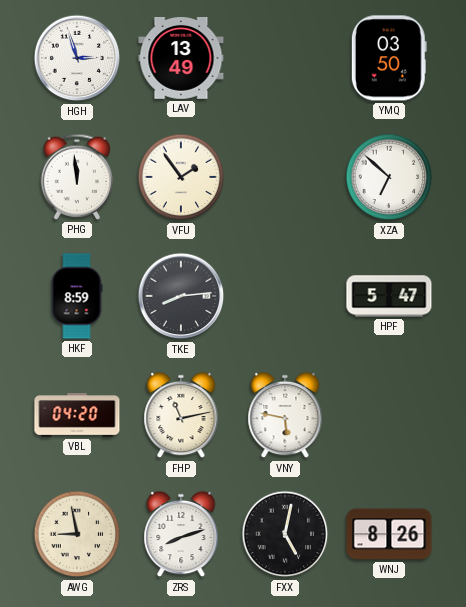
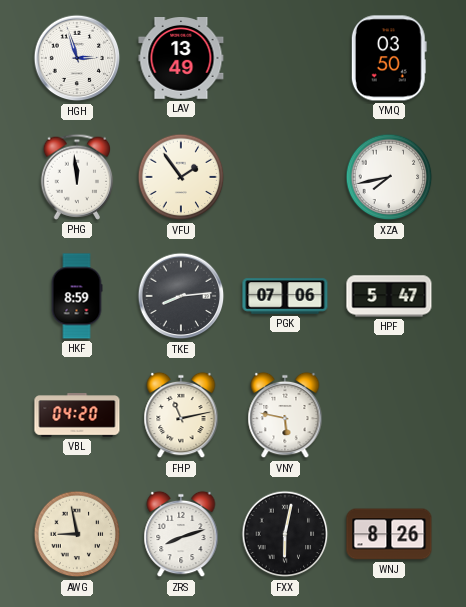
XZA: 6:52 -> 7:43
PGK: none -> 07:06
FXX: 5:02 -> 6:02
